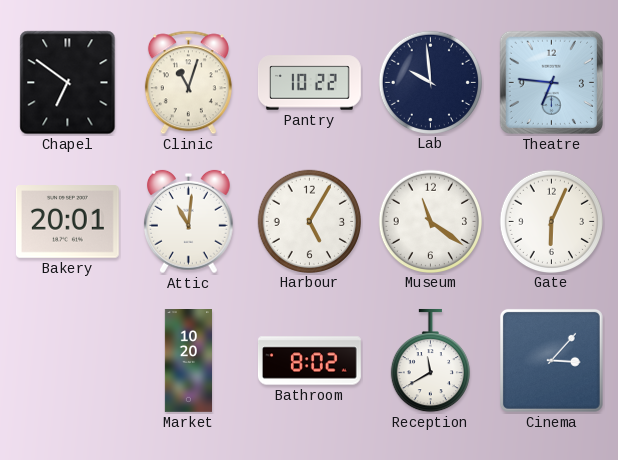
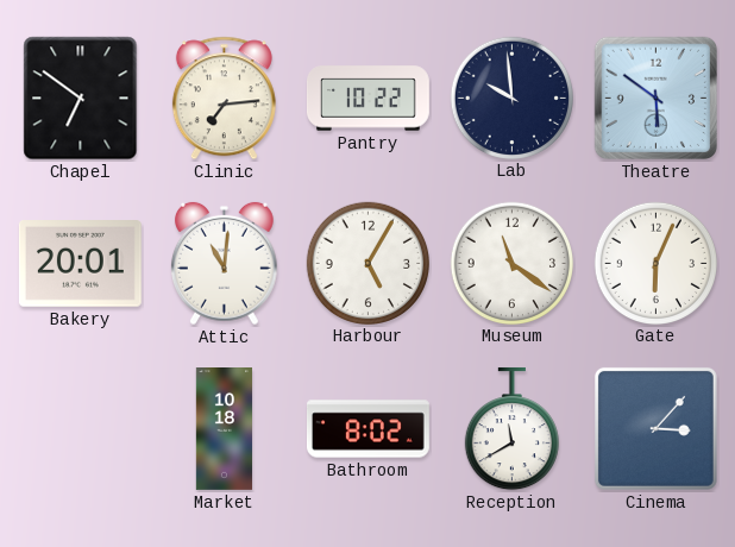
Clinic: 11:03 -> 7:14
Theatre: 6:46 -> 5:51
Market: 10:20 -> 10:18
